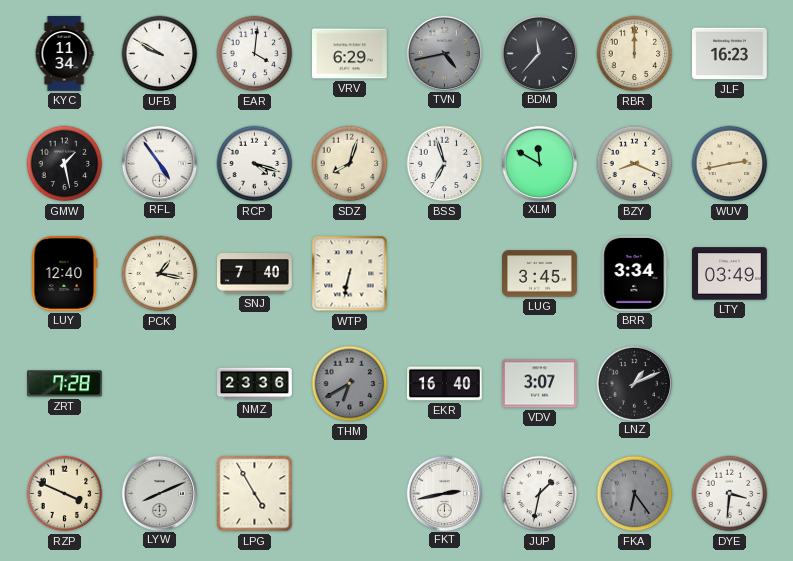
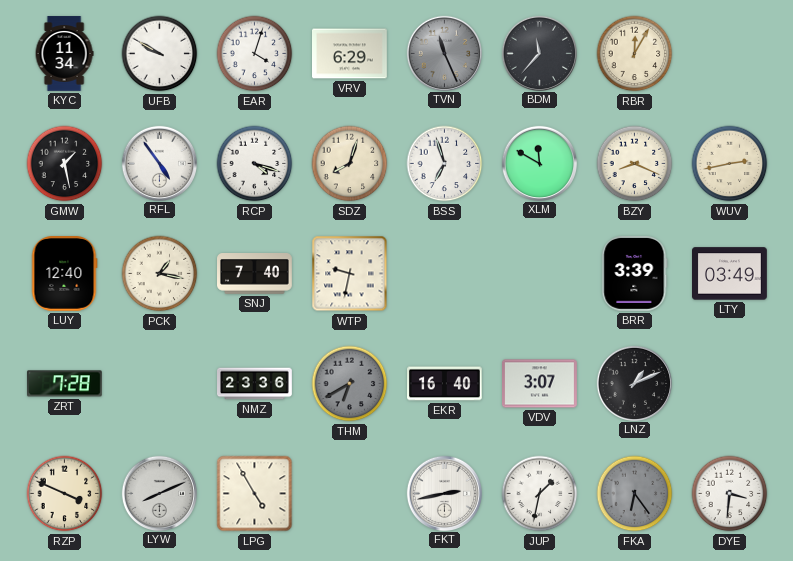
EAR: 4:01 -> 4:03
TVN: 4:43 -> 11:26
RBR: 12:00 -> 12:05
JLF: 16:23 -> none
WTP: 6:32 -> 9:32
LUG: 3:45 -> none
BRR: 3:34 -> 3:39
